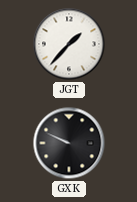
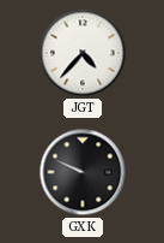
JGT: 1:37 -> 4:37
